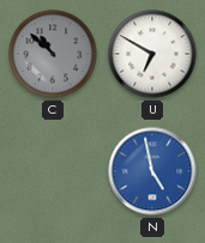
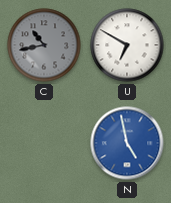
C: 10:52 -> 10:43
